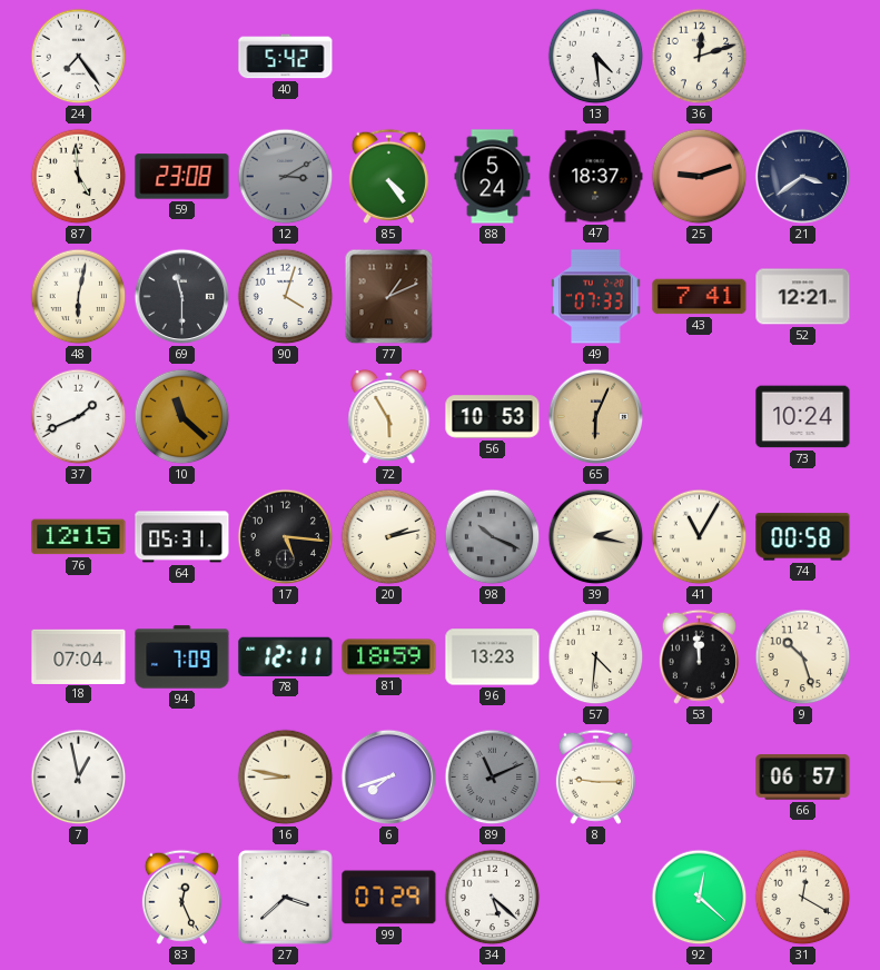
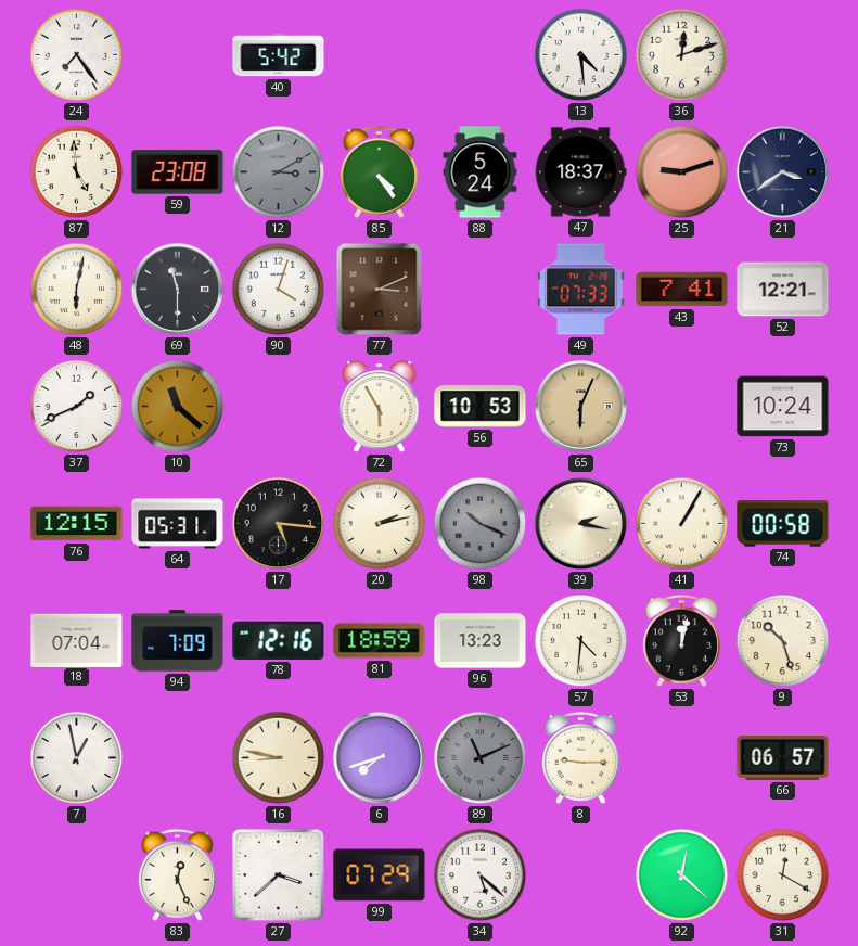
77: 1:11 -> 3:11
41: 11:05 -> 1:05
78: 12:11 -> 12:16
53: 11:59 -> 12:02
